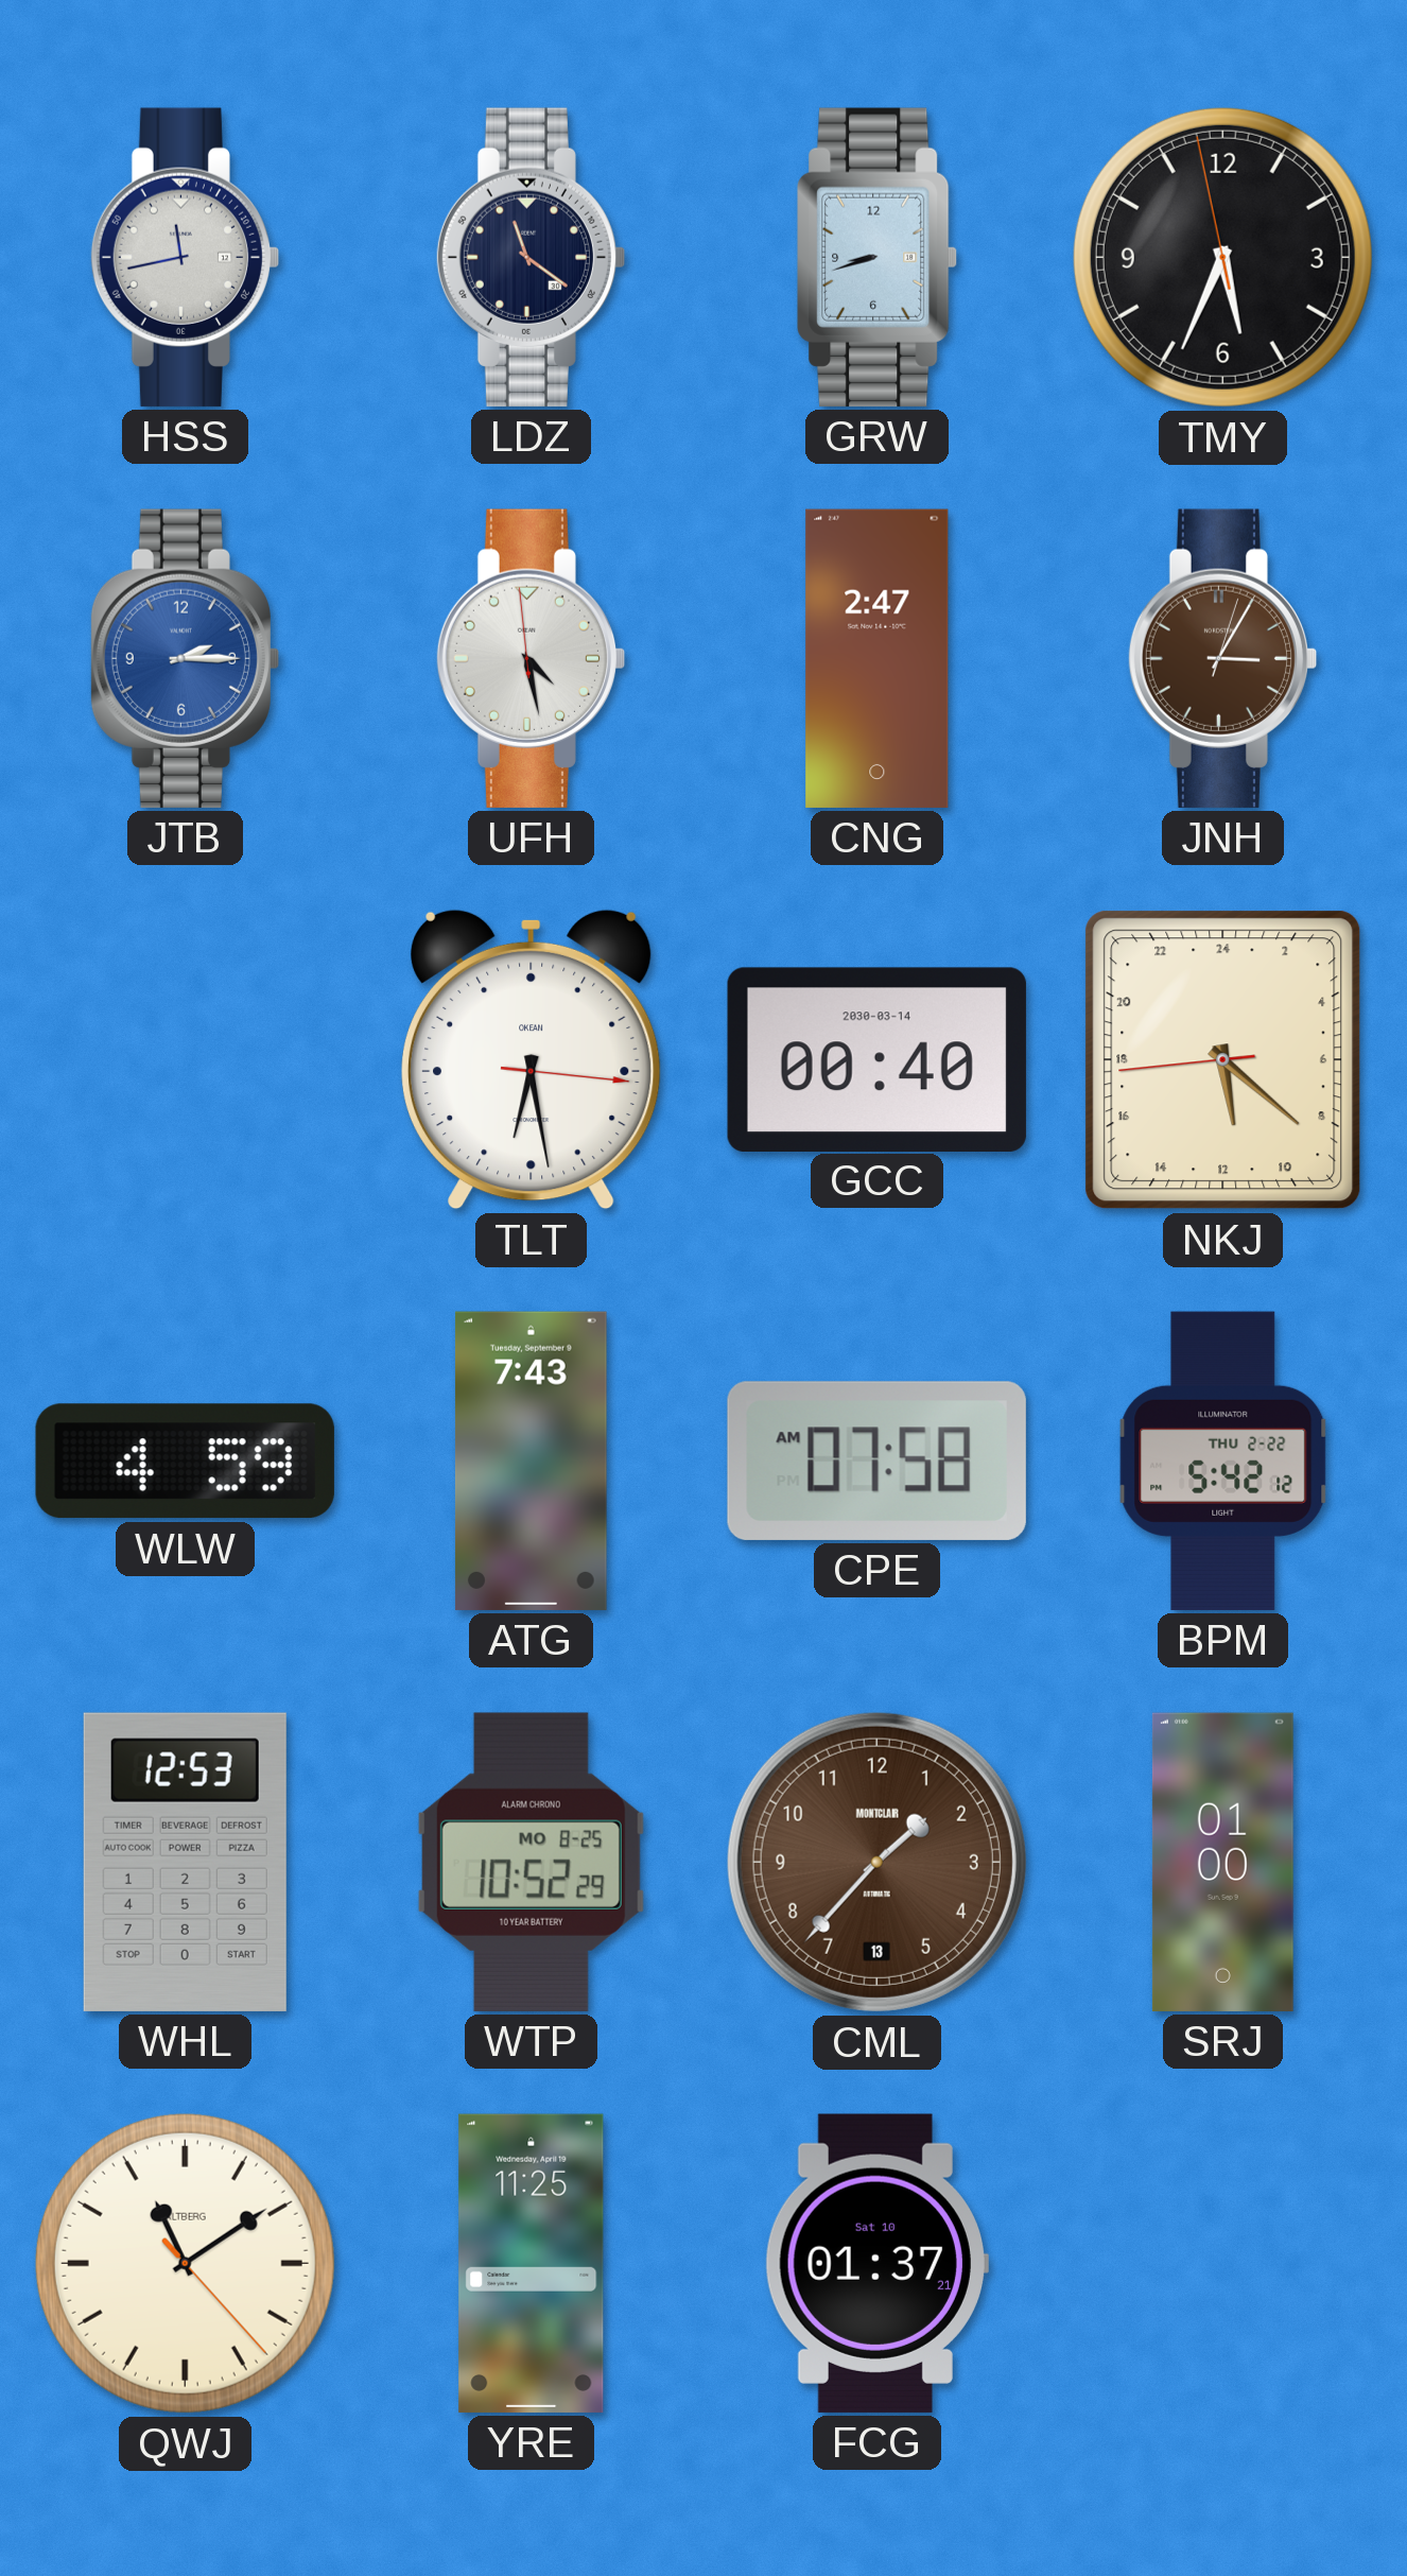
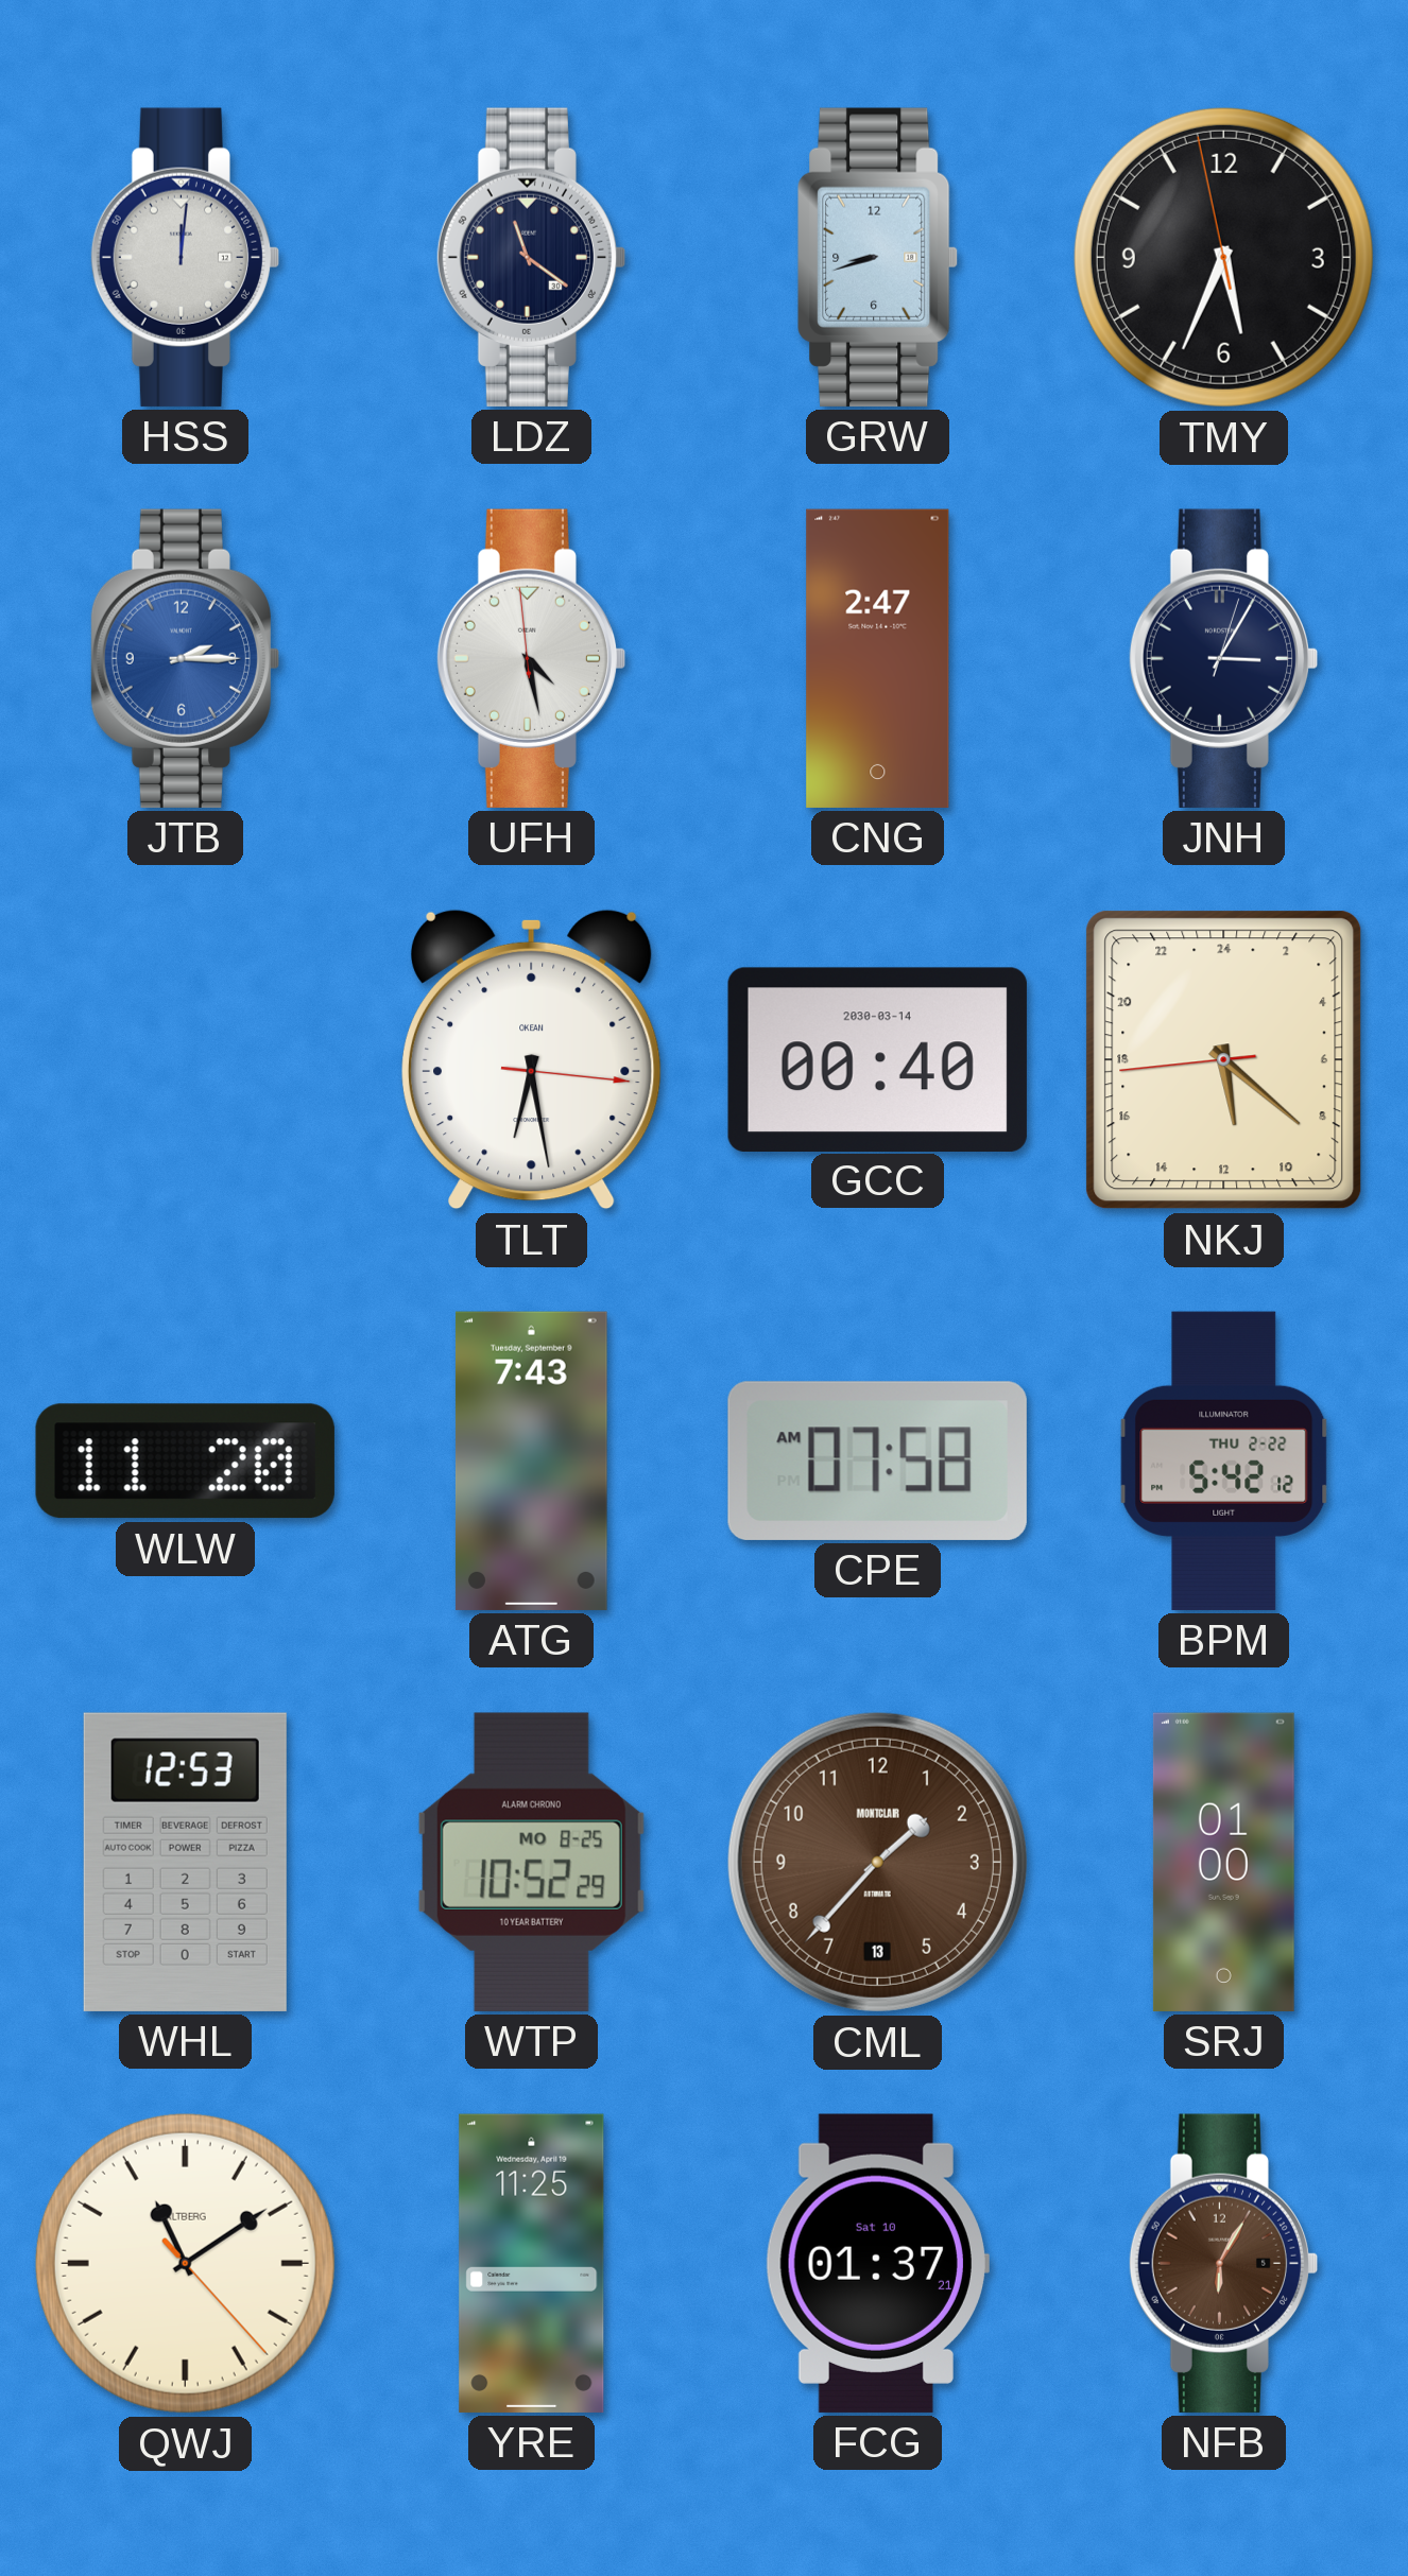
HSS: 11:43 -> 12:01
JNH dial: brown -> navy
WLW: 4:59 -> 11:20
NFB: none -> 6:05
